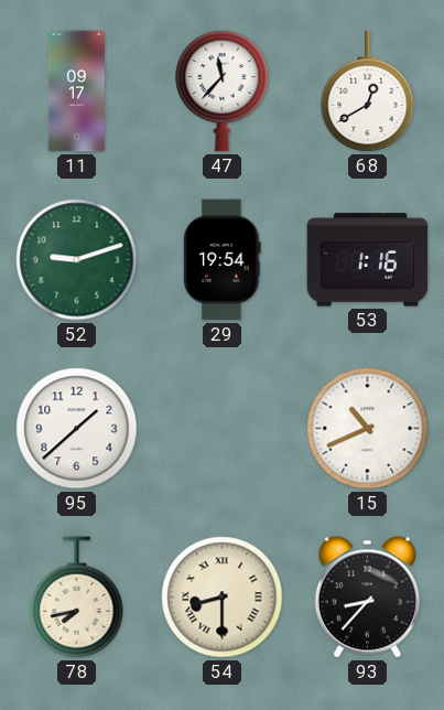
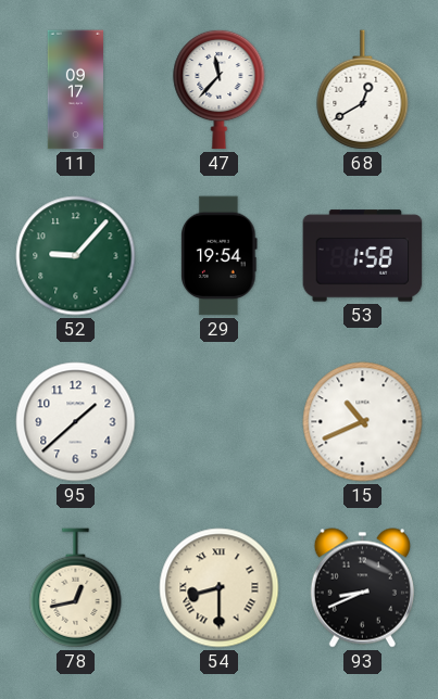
52: 9:12 -> 9:07
53: 1:16 -> 1:58
78: 7:43 -> 12:43
93: 8:37 -> 8:41
